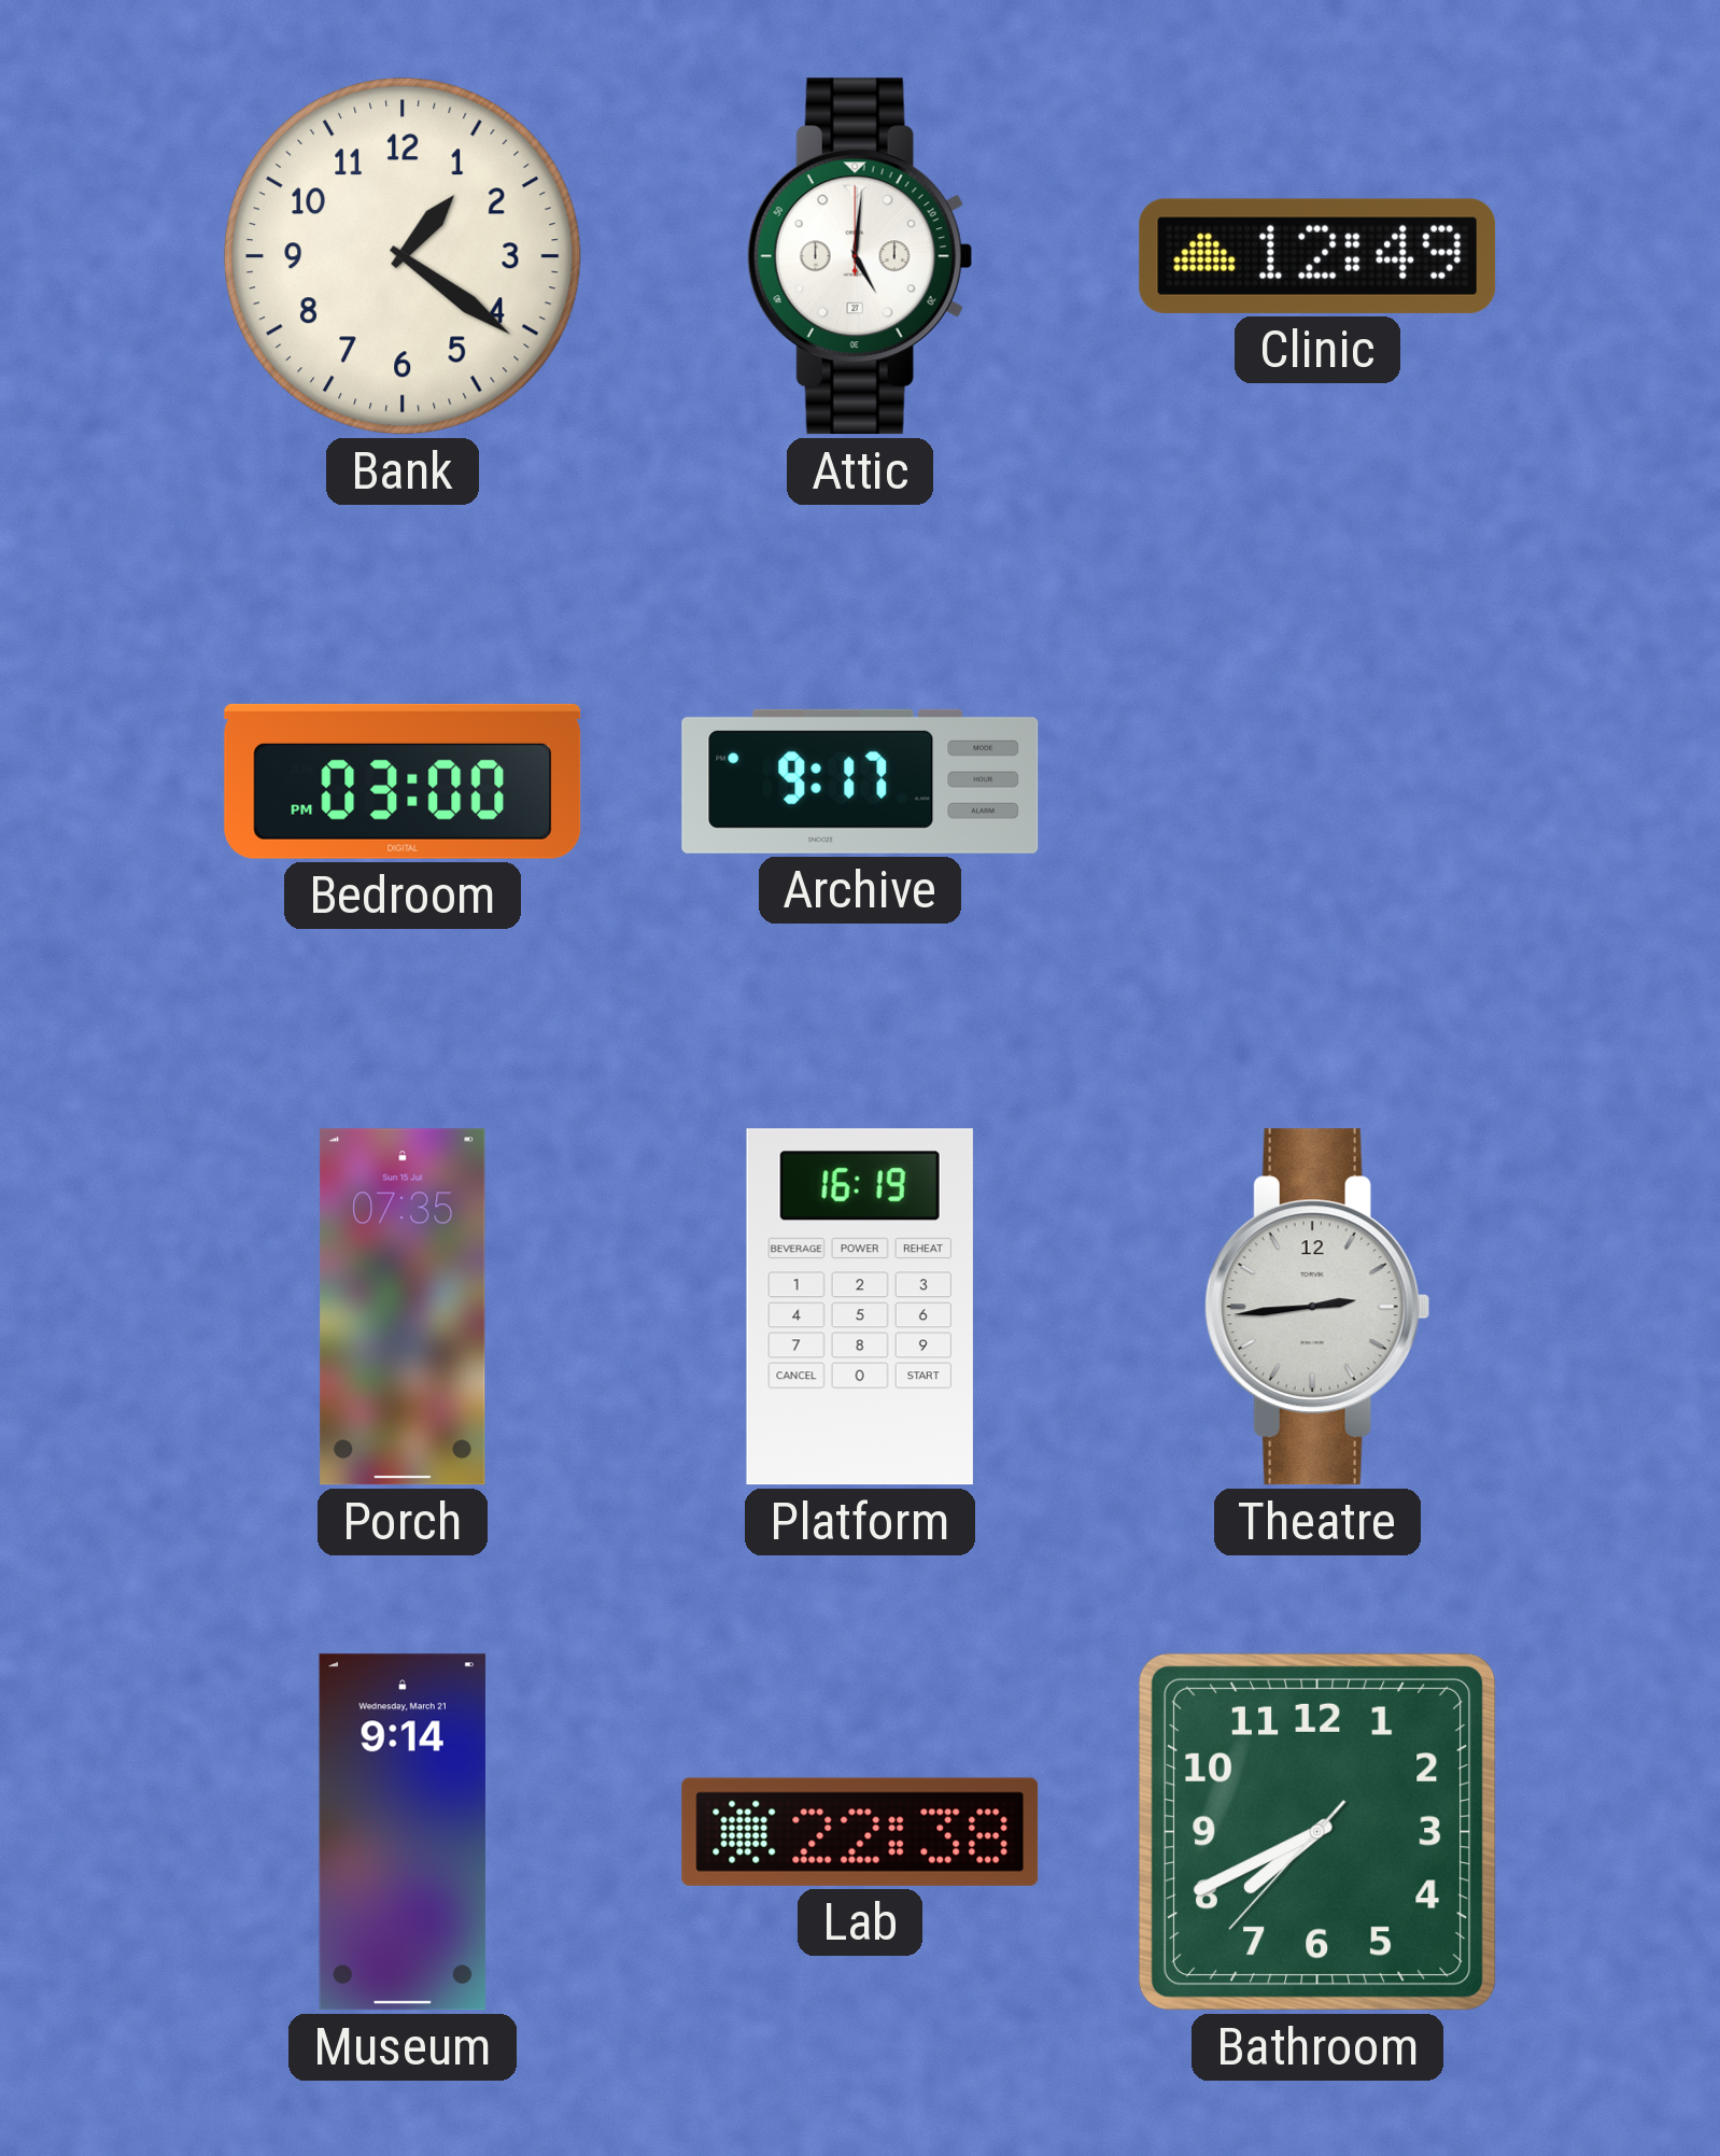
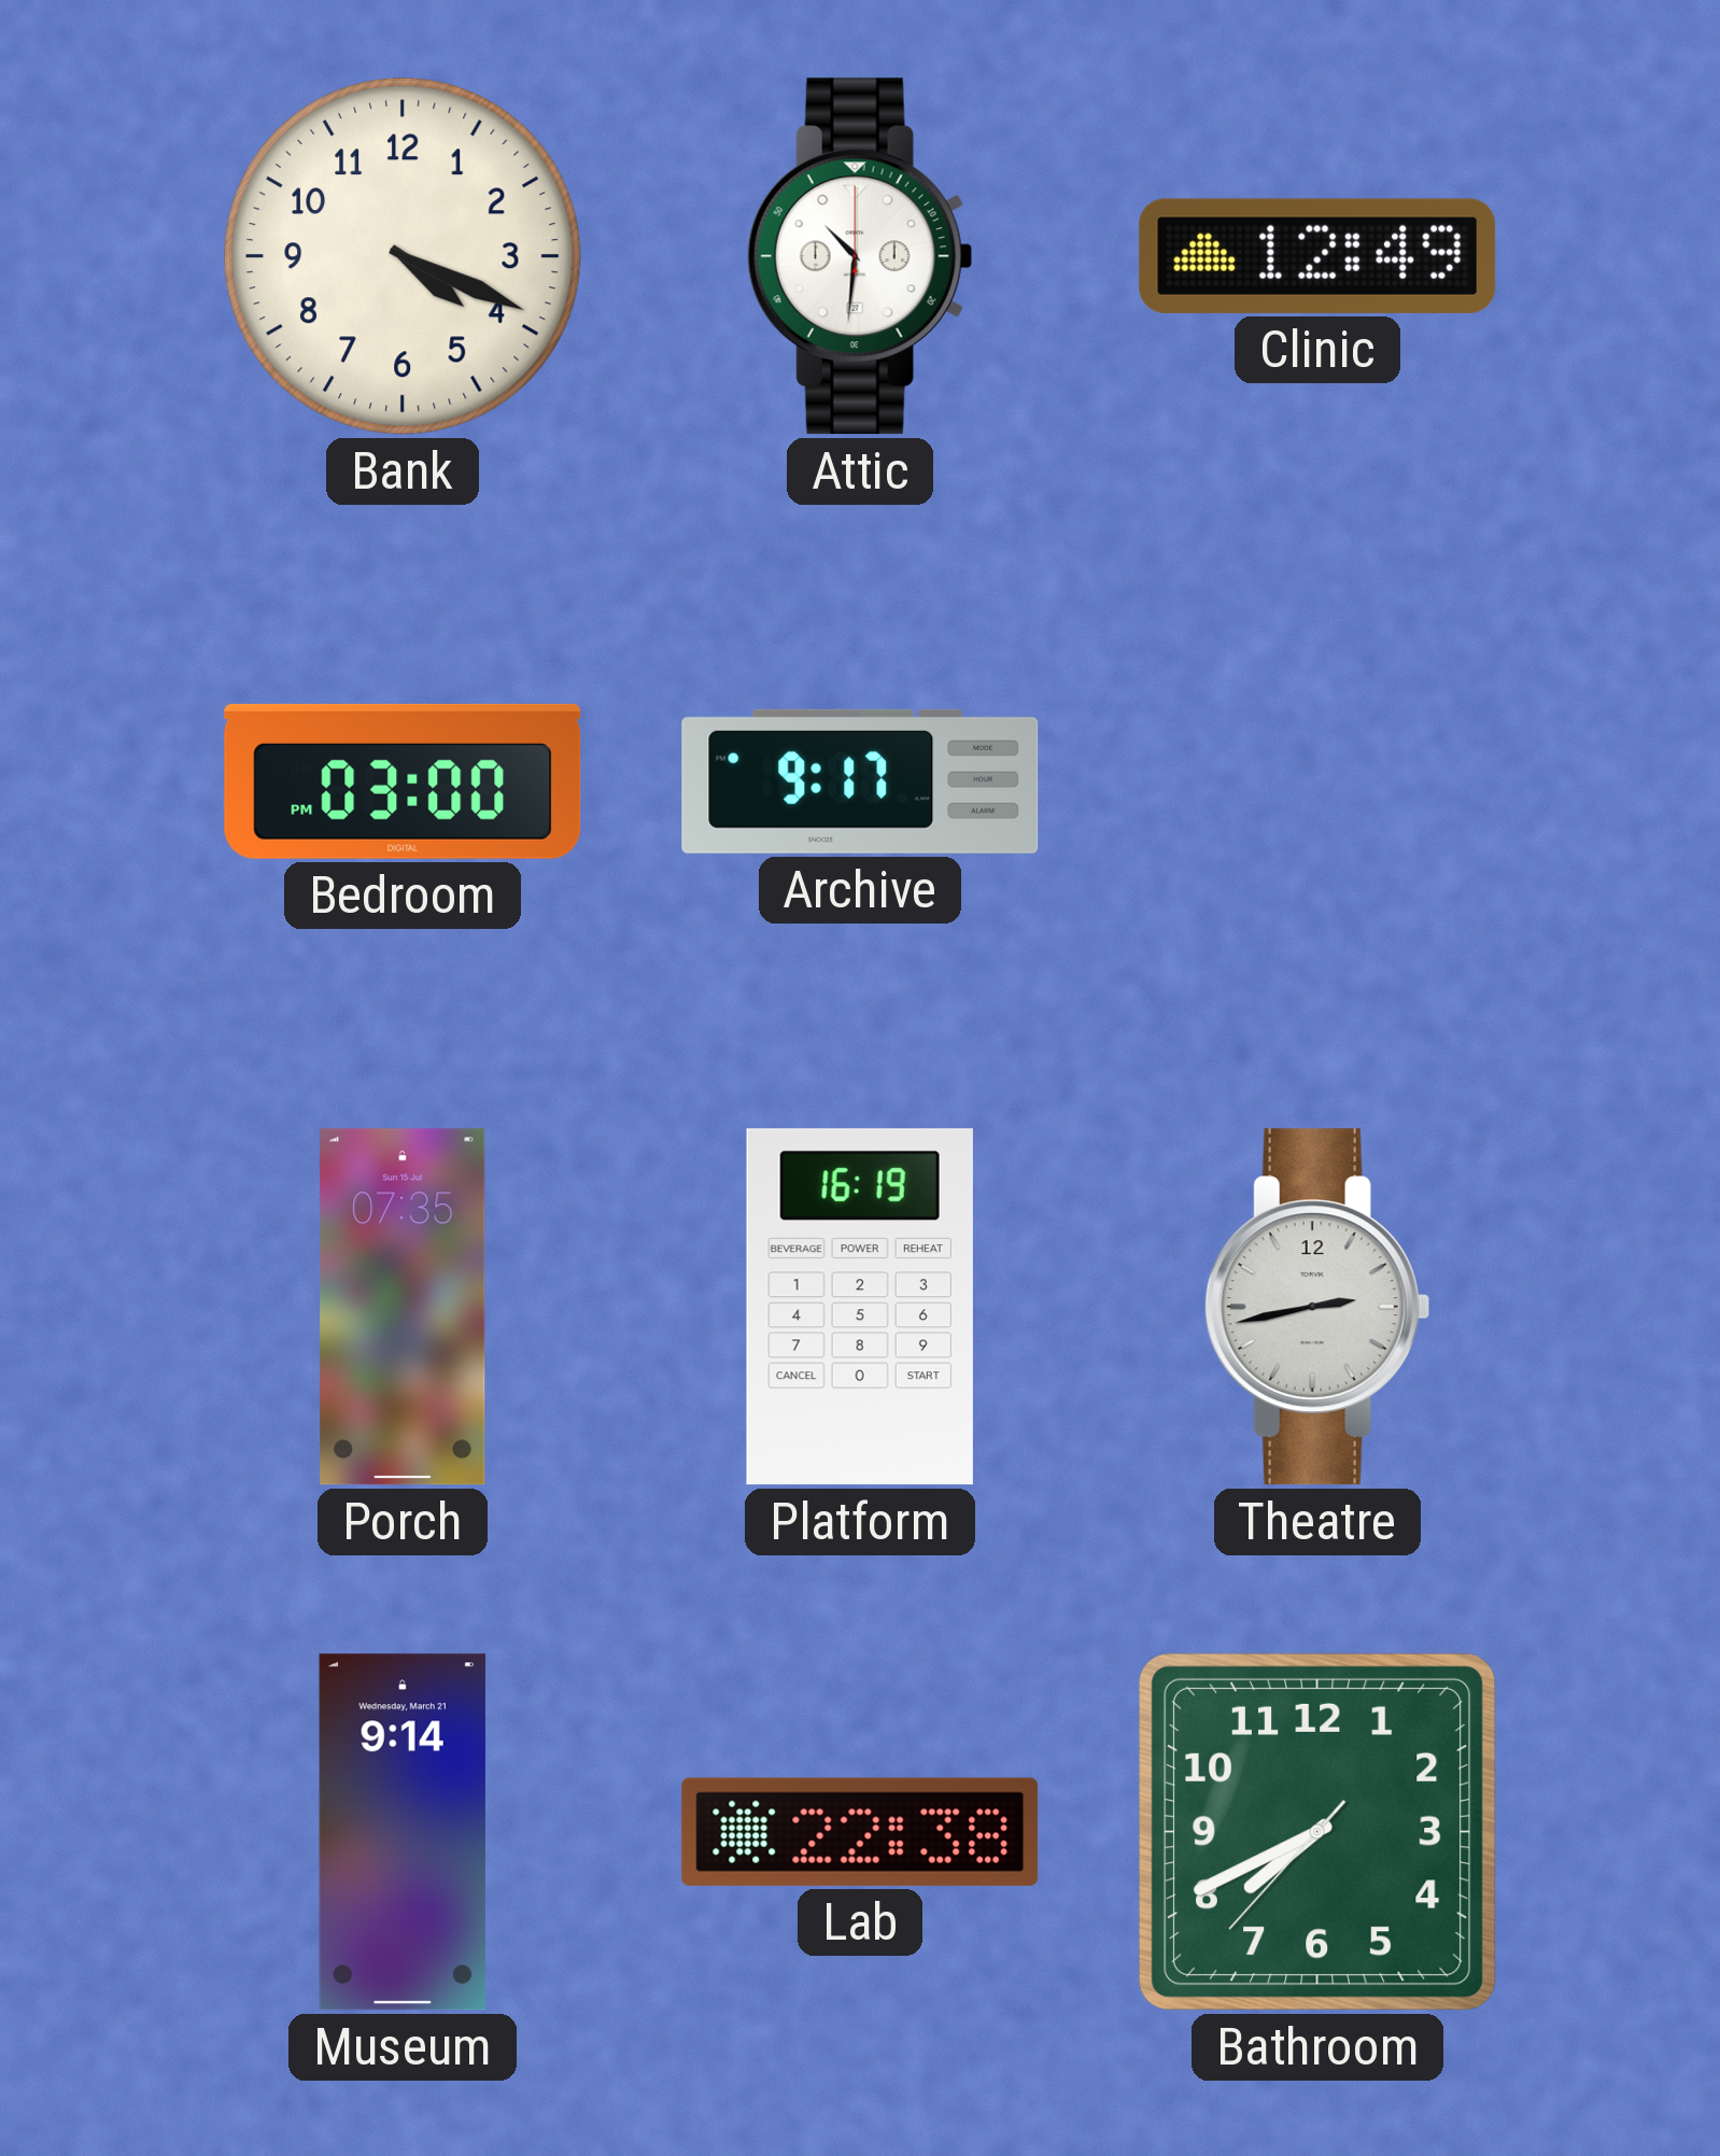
Bank: 1:21 -> 4:19
Attic: 5:01 -> 10:31
Theatre: 2:44 -> 2:43
